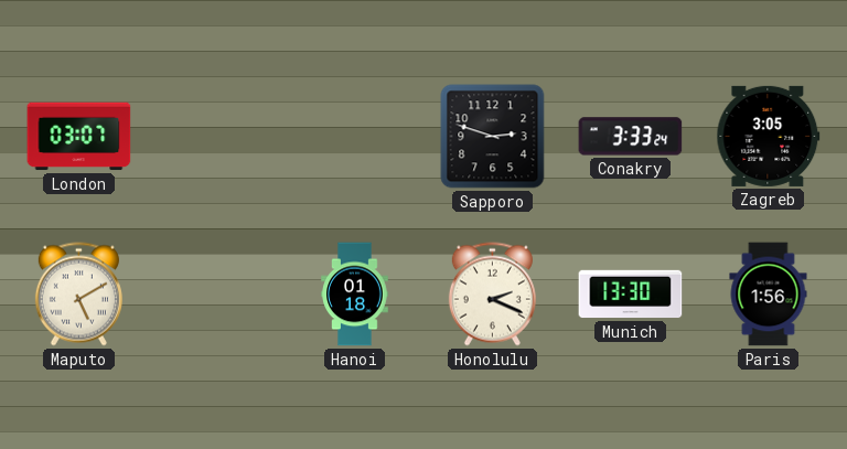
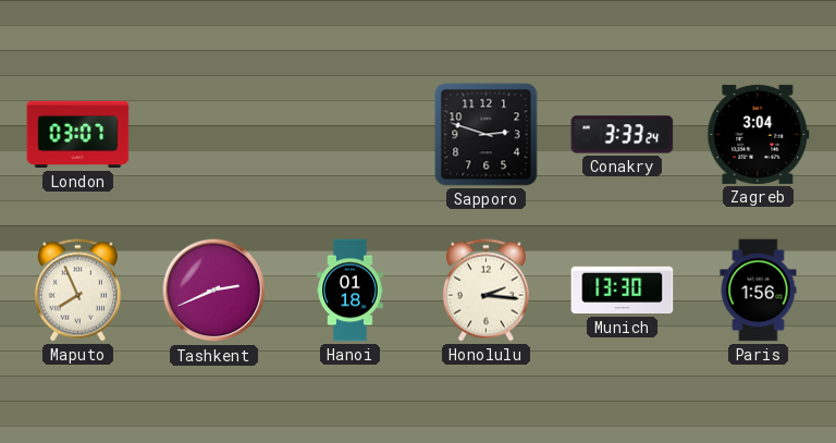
Zagreb: 3:05 -> 3:04
Maputo: 5:10 -> 7:56
Tashkent: none -> 2:41
Honolulu: 2:19 -> 2:16
